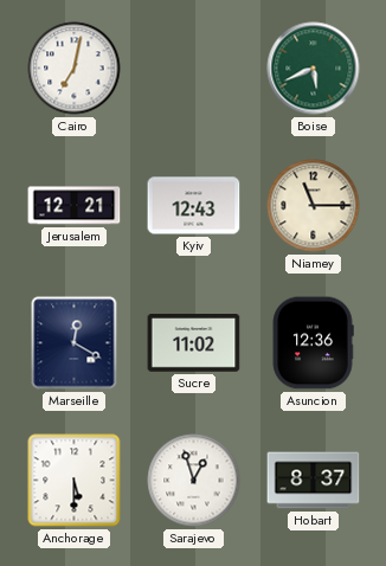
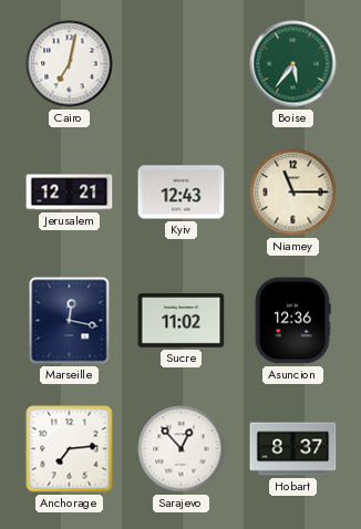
Boise: 5:41 -> 5:36
Marseille: 12:20 -> 12:17
Anchorage: 5:30 -> 7:14
Sarajevo: 12:57 -> 12:53
